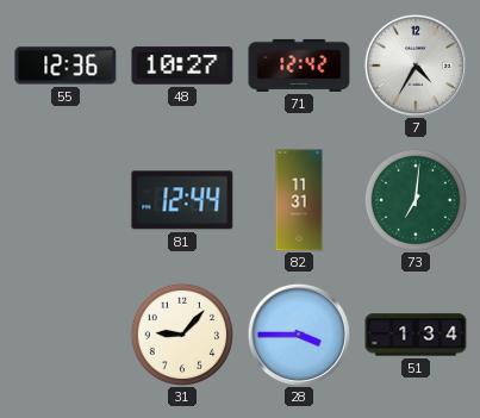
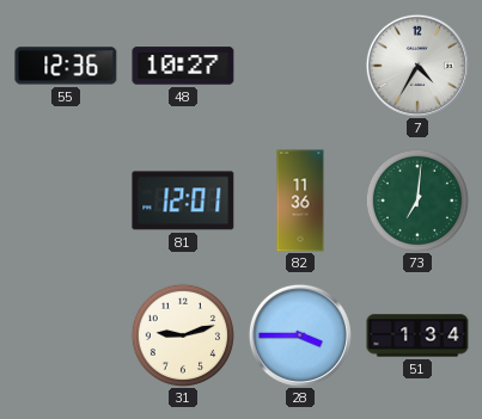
71: 12:42 -> none
81: 12:44 -> 12:01
82: 11:31 -> 11:36
31: 9:07 -> 9:12
